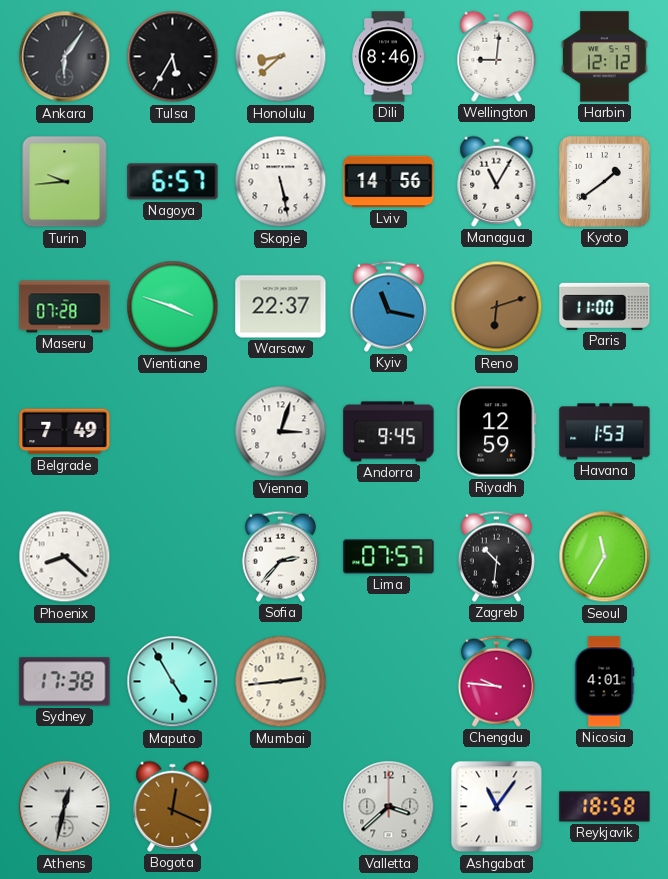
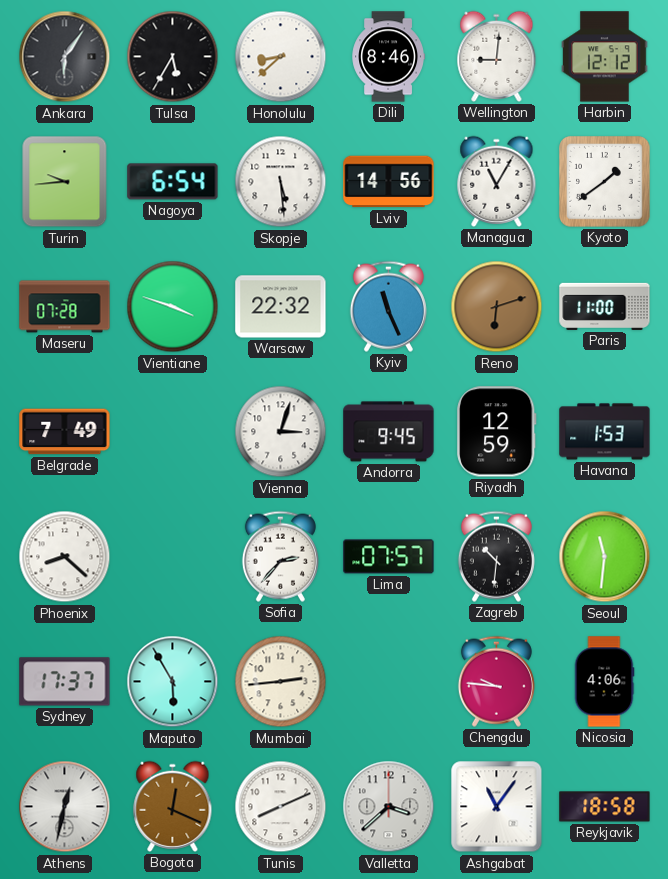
Nagoya: 6:57 -> 6:54
Skopje: 5:28 -> 5:29
Warsaw: 22:37 -> 22:32
Kyiv: 11:17 -> 11:26
Seoul: 11:35 -> 11:31
Sydney: 17:38 -> 17:37
Maputo: 4:55 -> 5:55
Nicosia: 4:01 -> 4:06
Tunis: none -> 8:11
